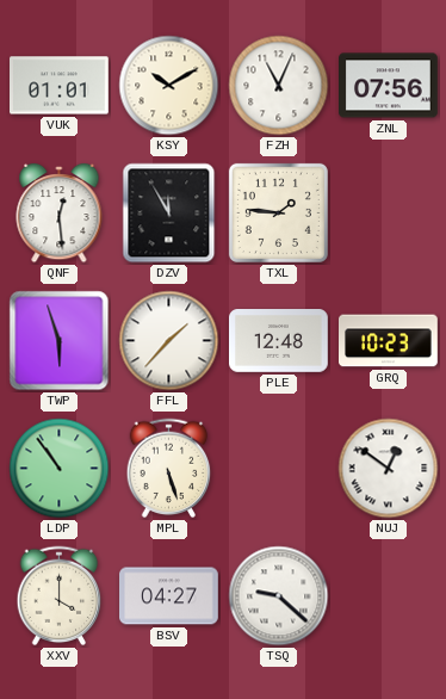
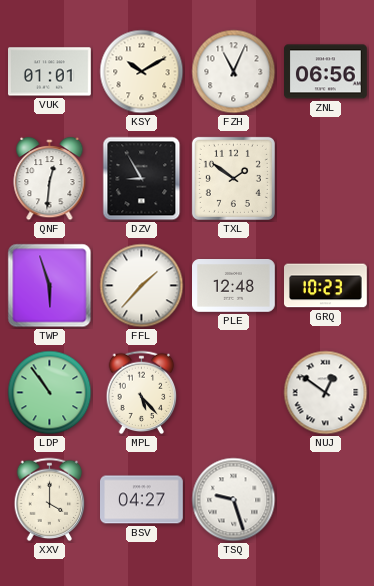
ZNL: 07:56 -> 06:56
QNF: 12:29 -> 12:31
DZV: 11:55 -> 8:55
TXL: 1:46 -> 1:51
MPL: 5:27 -> 5:23
TSQ: 9:22 -> 9:27
